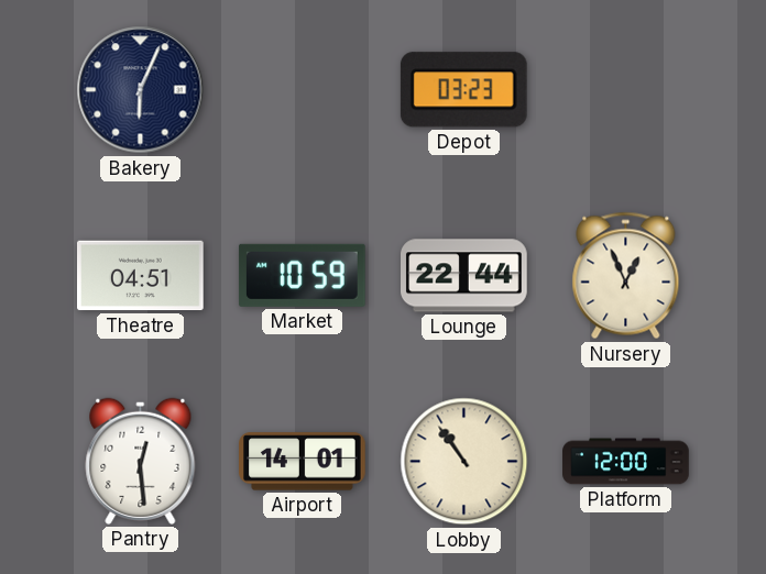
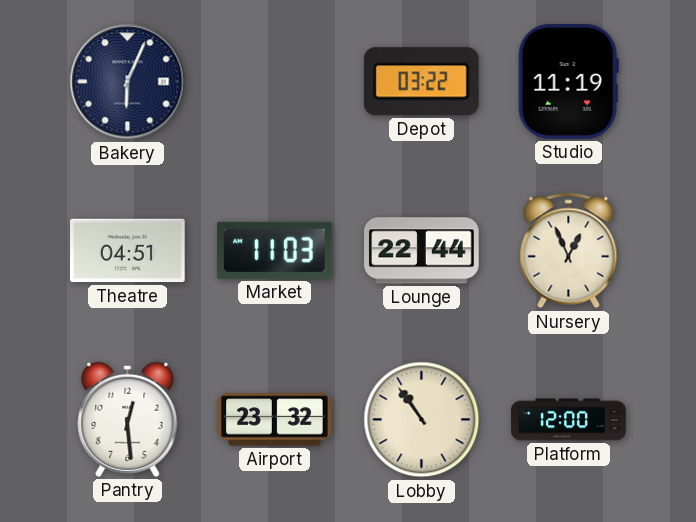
Depot: 03:23 -> 03:22
Studio: none -> 11:19
Market: 10:59 -> 11:03
Airport: 14:01 -> 23:32
